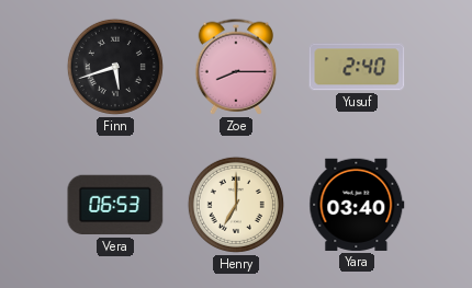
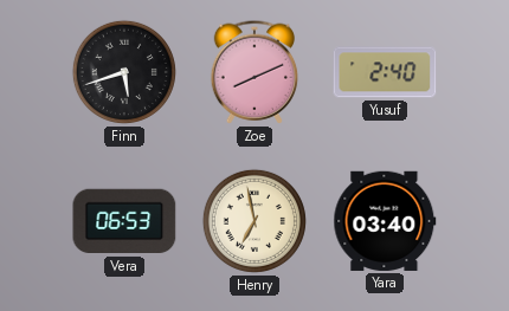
Zoe: 8:15 -> 8:11
Henry: 7:00 -> 6:58
